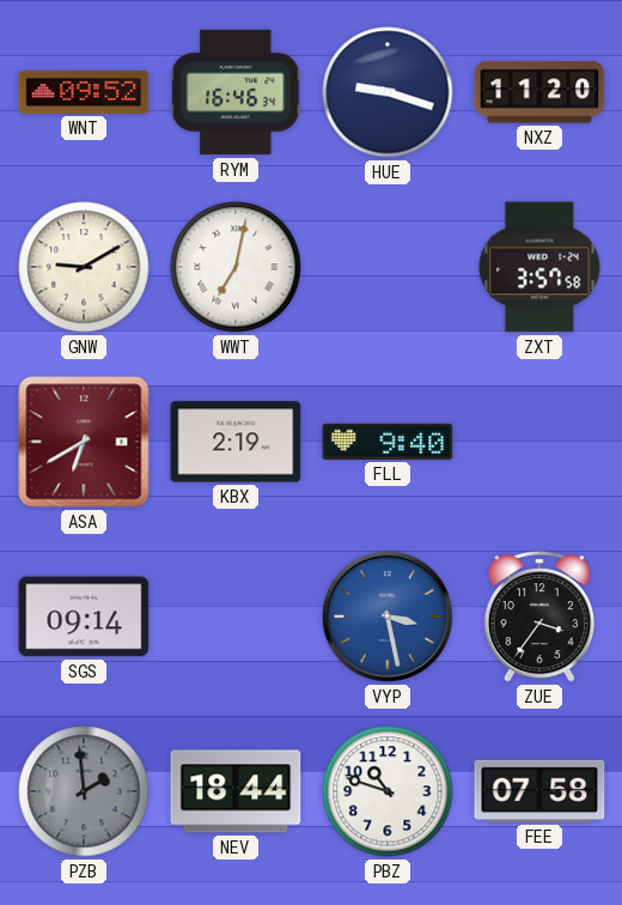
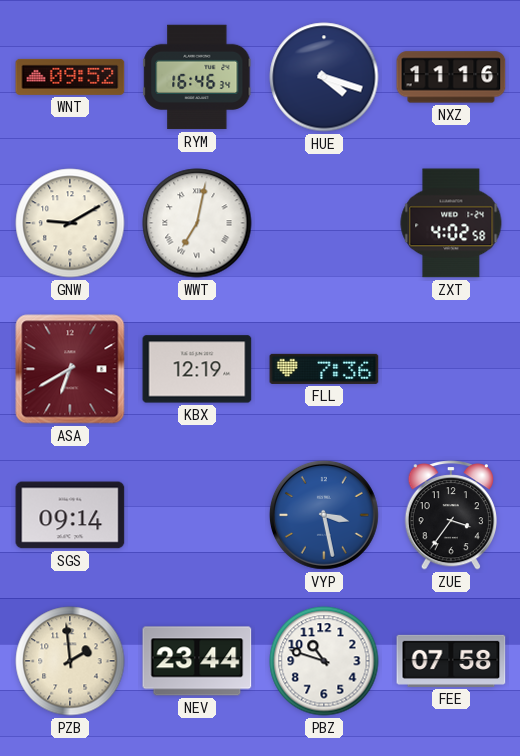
HUE: 9:18 -> 4:18
NXZ: 11:20 -> 11:16
ZXT: 3:57 -> 4:02
KBX: 2:19 -> 12:19
FLL: 9:40 -> 7:36
PZB dial: grey -> cream
NEV: 18:44 -> 23:44
